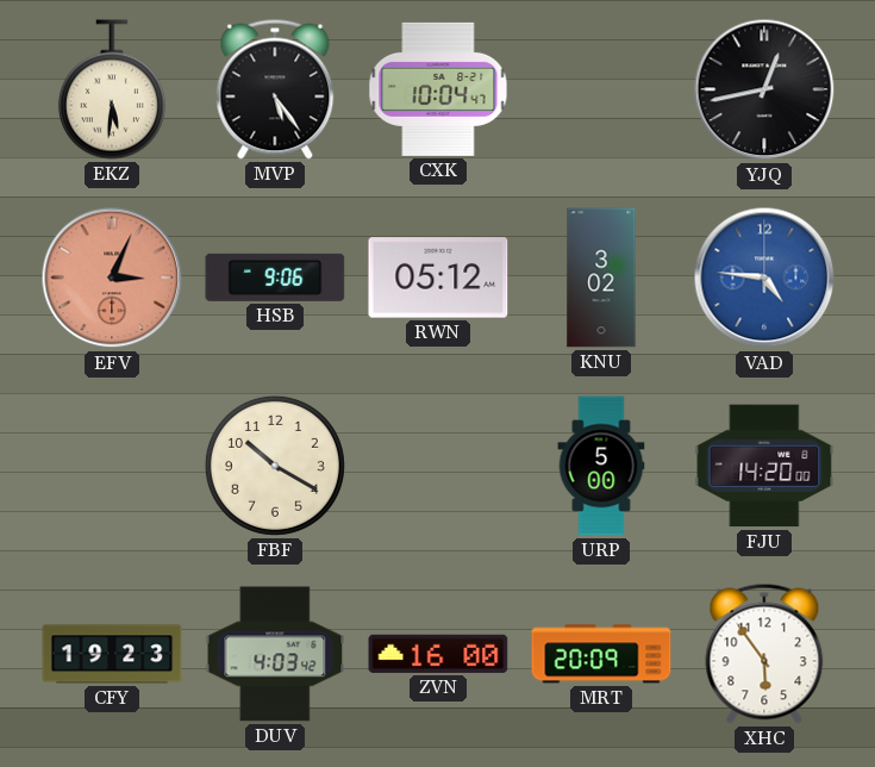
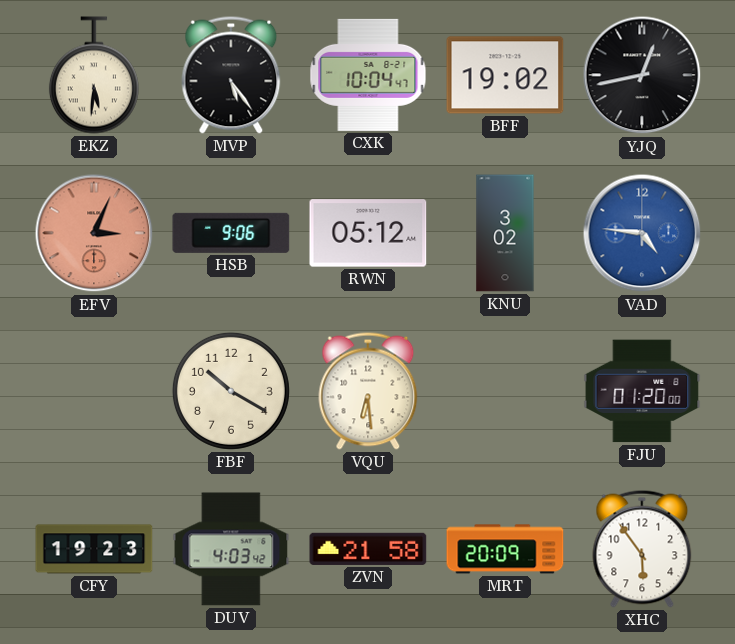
BFF: none -> 19:02
VQU: none -> 6:29
URP: 5:00 -> none
FJU: 14:20 -> 01:20
ZVN: 16:00 -> 21:58
